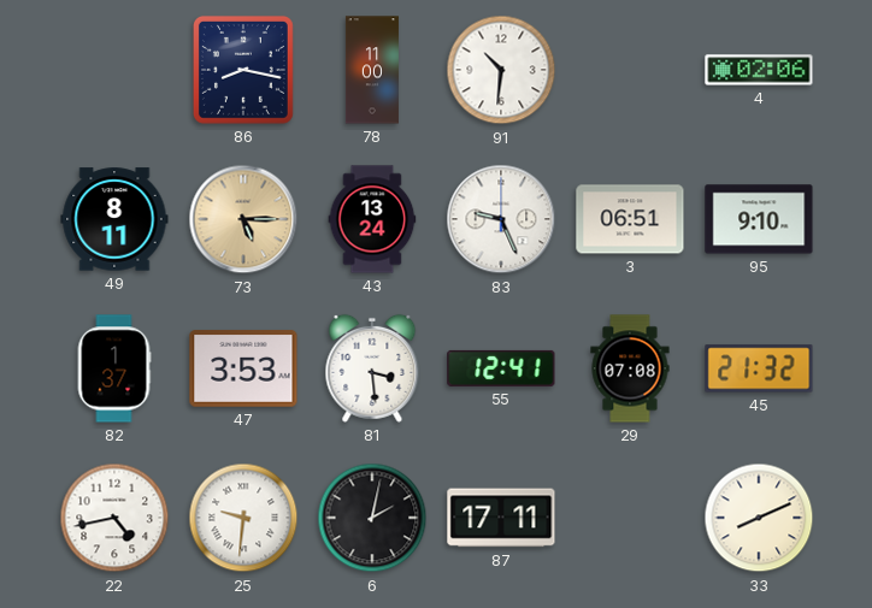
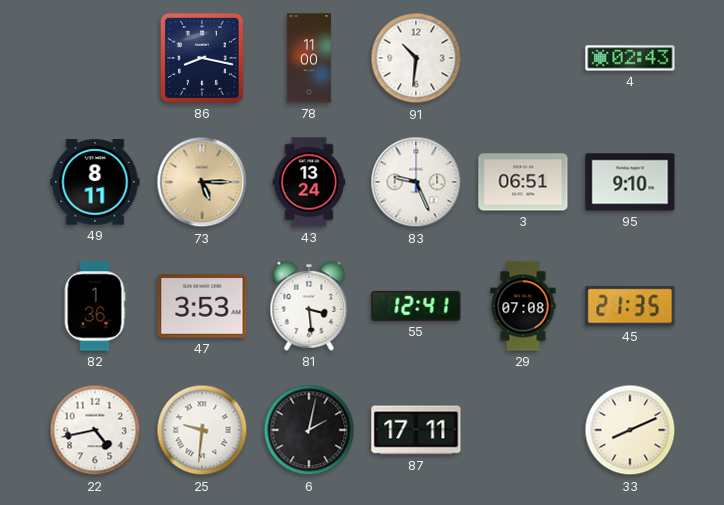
4: 02:06 -> 02:43
82: 1:37 -> 1:36
45: 21:32 -> 21:35
